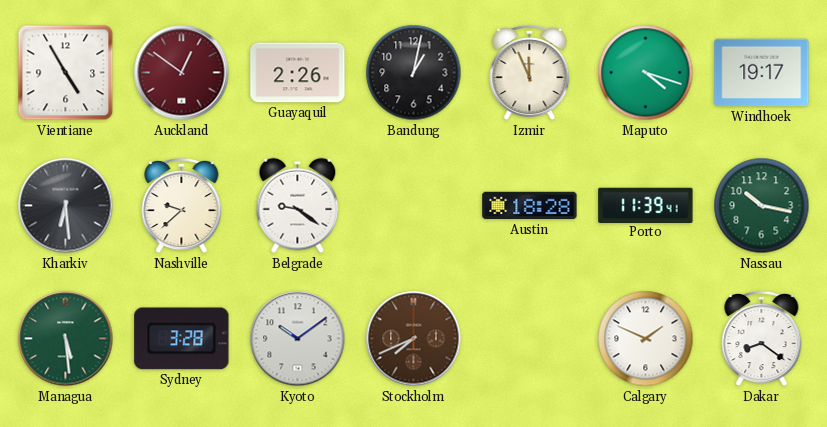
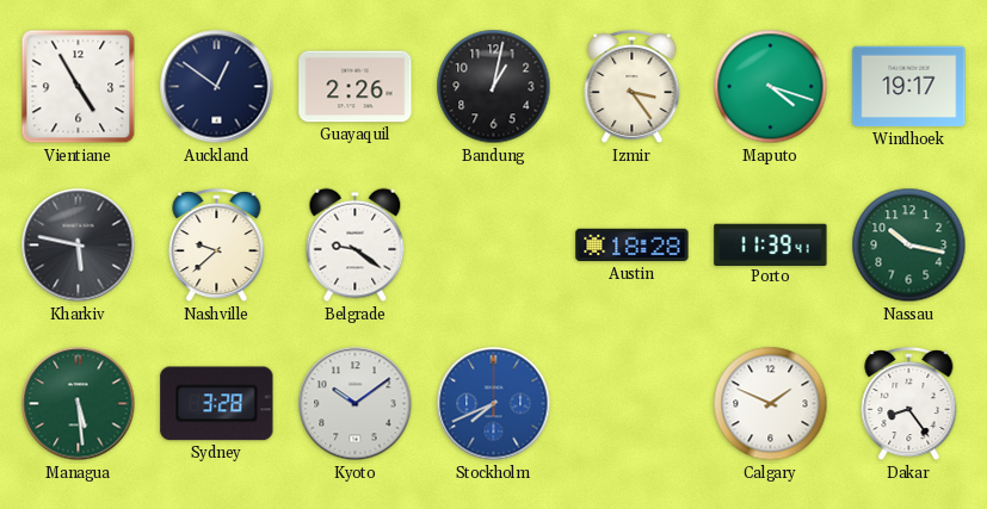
Auckland dial: burgundy -> navy
Izmir: 11:56 -> 3:24
Kharkiv: 6:29 -> 5:47
Stockholm dial: brown -> blue
Dakar: 8:21 -> 8:24
